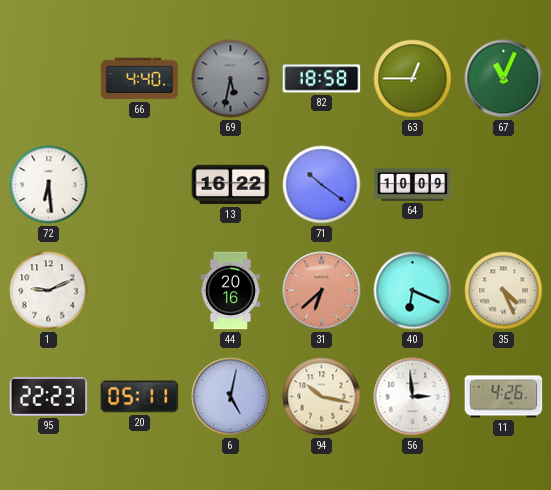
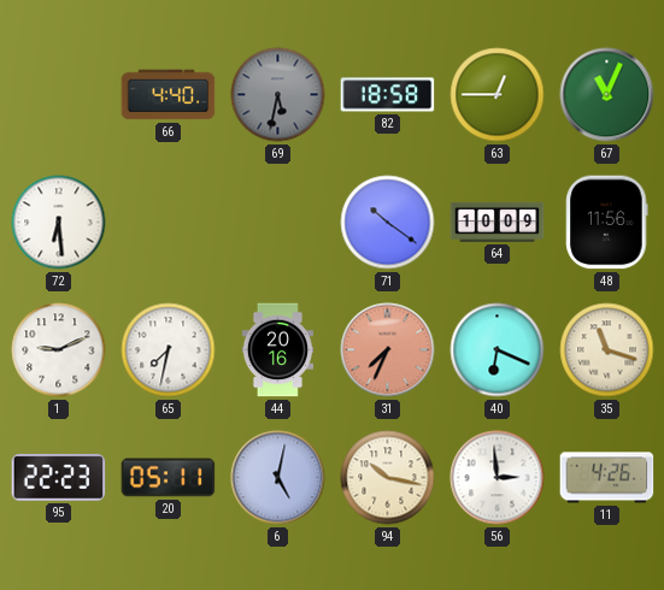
13: 16:22 -> none
48: none -> 11:56
65: none -> 7:32
31: 6:38 -> 7:34
35: 4:26 -> 11:18
